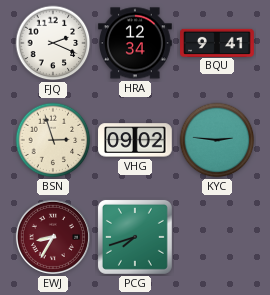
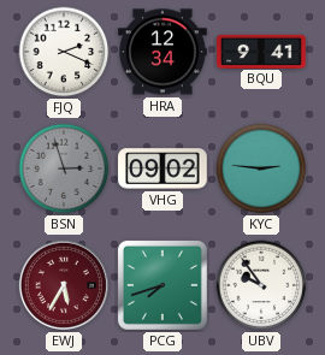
BSN dial: cream -> grey
EWJ: 8:35 -> 5:35
UBV: none -> 9:54
